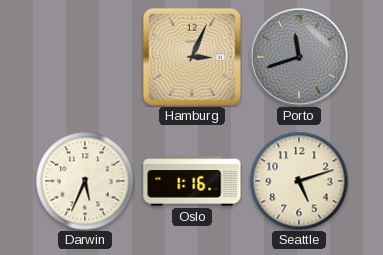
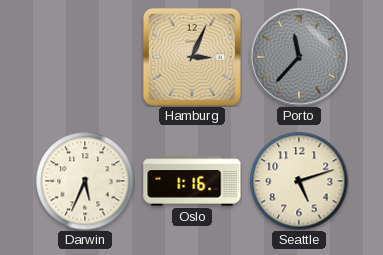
Porto: 11:42 -> 11:37
